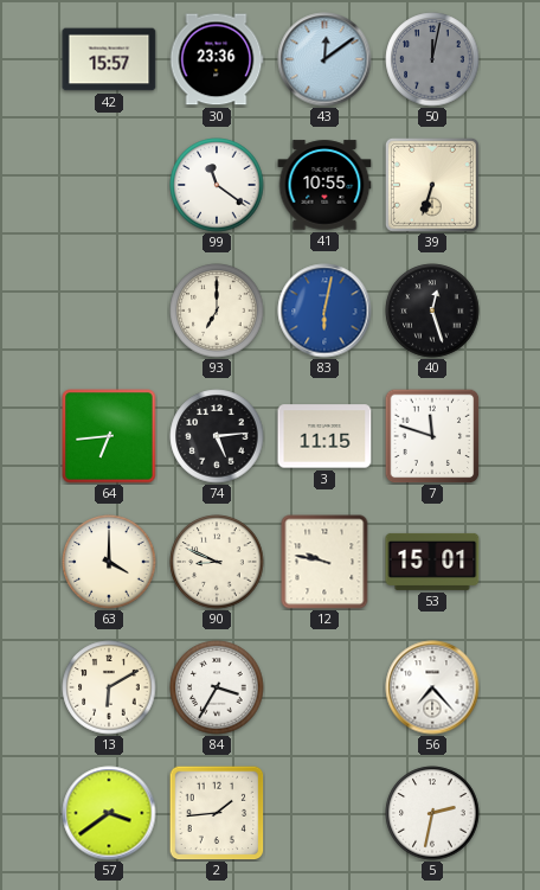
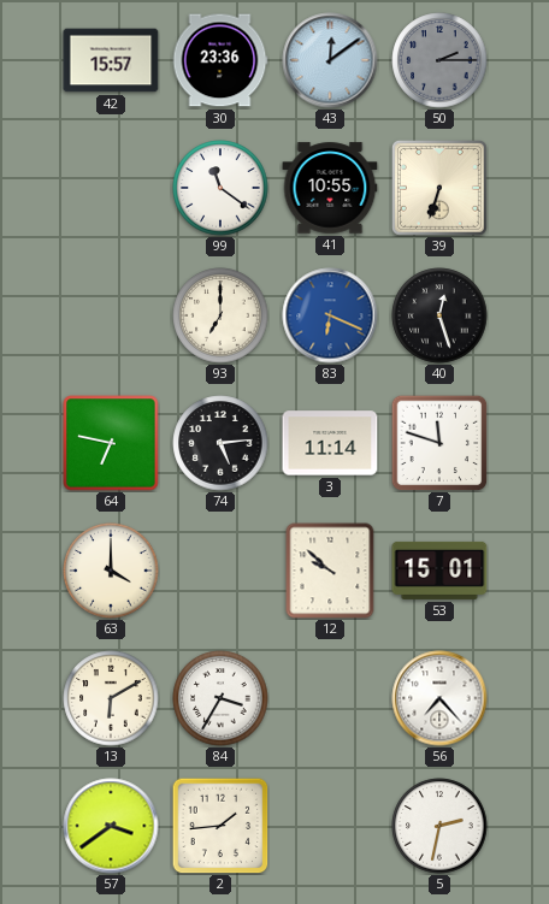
50: 12:02 -> 2:15
83: 6:02 -> 6:19
64: 6:44 -> 6:47
3: 11:15 -> 11:14
90: 8:49 -> none
12: 9:47 -> 9:52
